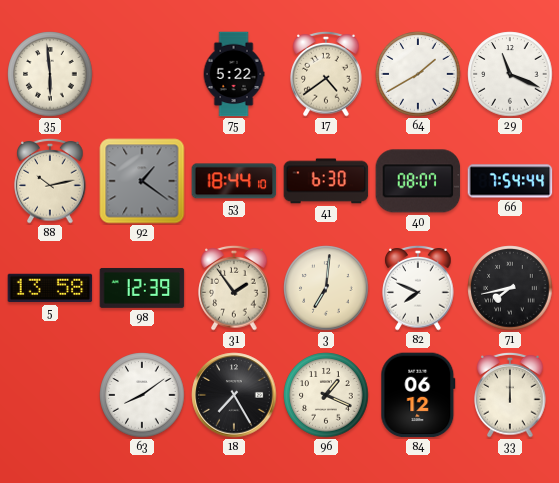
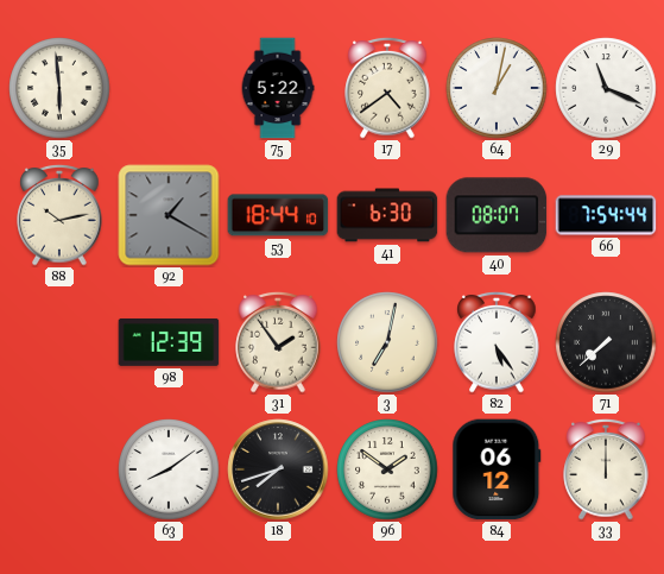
64: 1:40 -> 1:02
92: 1:21 -> 1:20
5: 13:58 -> none
3: 7:01 -> 7:02
82: 7:49 -> 5:24
71: 7:43 -> 7:38
18: 7:25 -> 7:42
96: 1:19 -> 1:51
